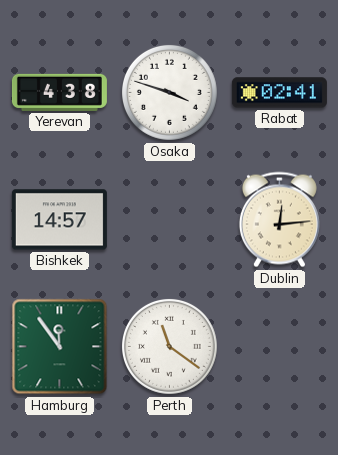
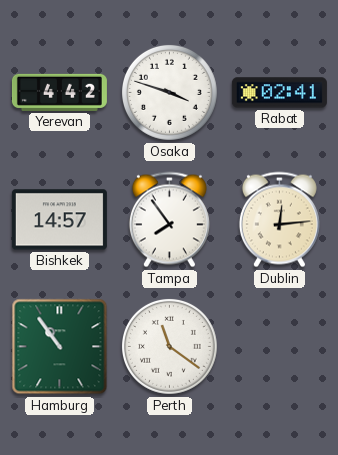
Yerevan: 4:38 -> 4:42
Tampa: none -> 7:54
Hamburg: 11:54 -> 10:54
